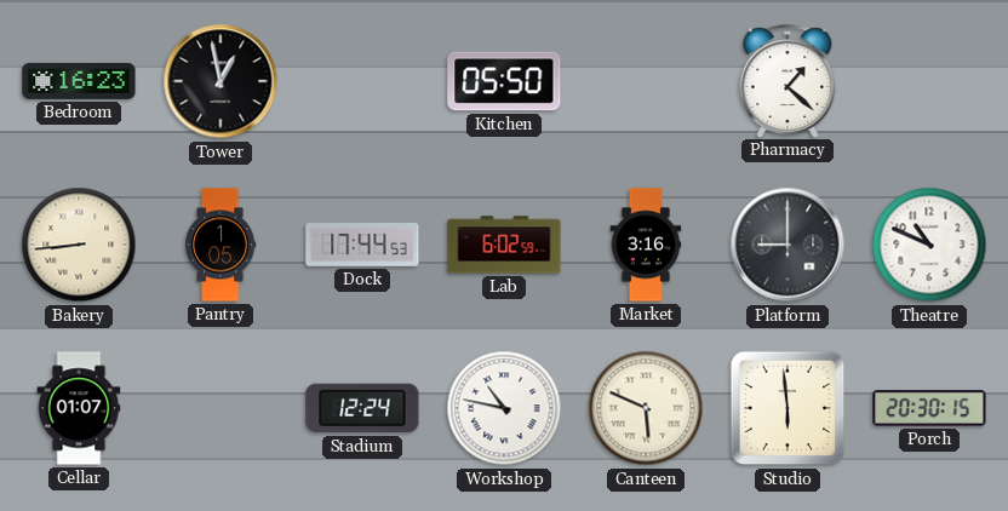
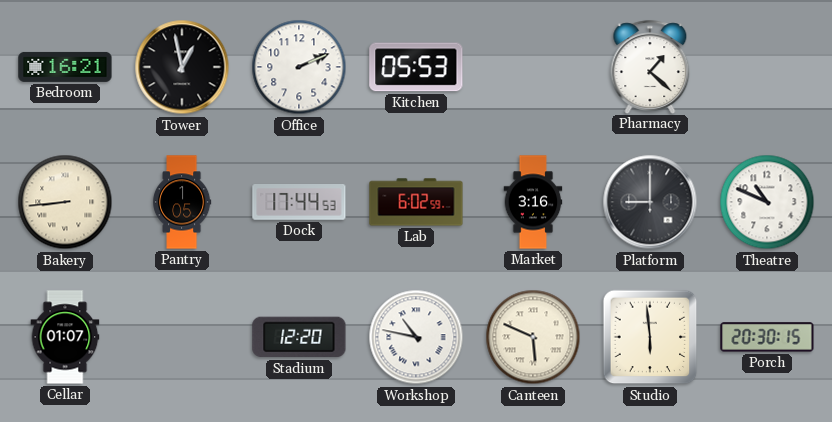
Bedroom: 16:23 -> 16:21
Office: none -> 2:11
Kitchen: 05:50 -> 05:53
Stadium: 12:24 -> 12:20
